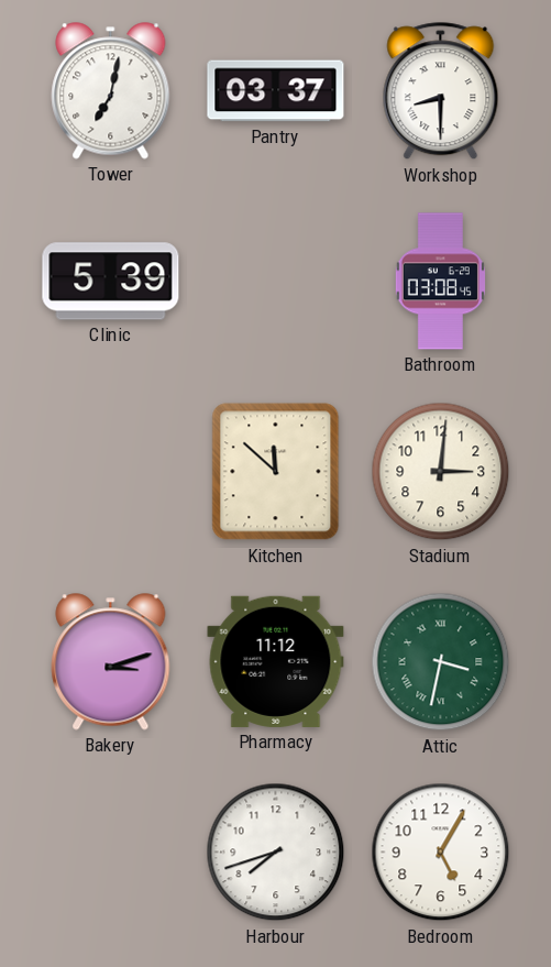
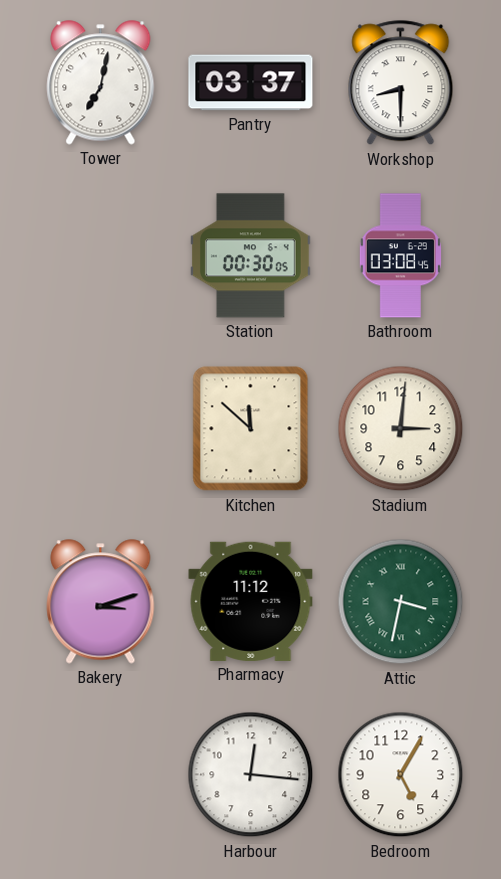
Clinic: 5:39 -> none
Station: none -> 00:30
Harbour: 7:42 -> 12:16
